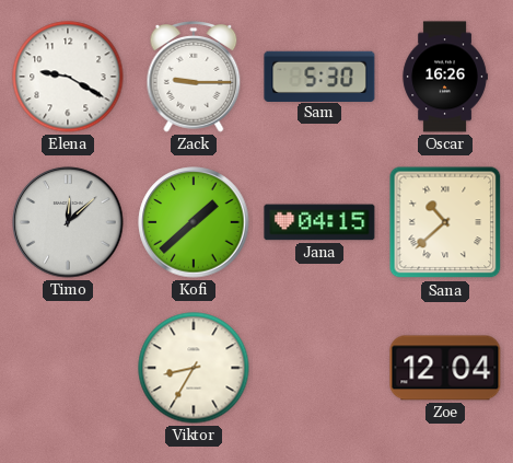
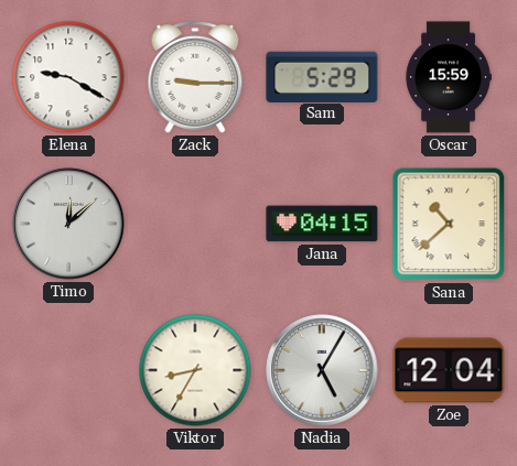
Sam: 5:30 -> 5:29
Oscar: 16:26 -> 15:59
Kofi: 1:38 -> none
Nadia: none -> 5:05
